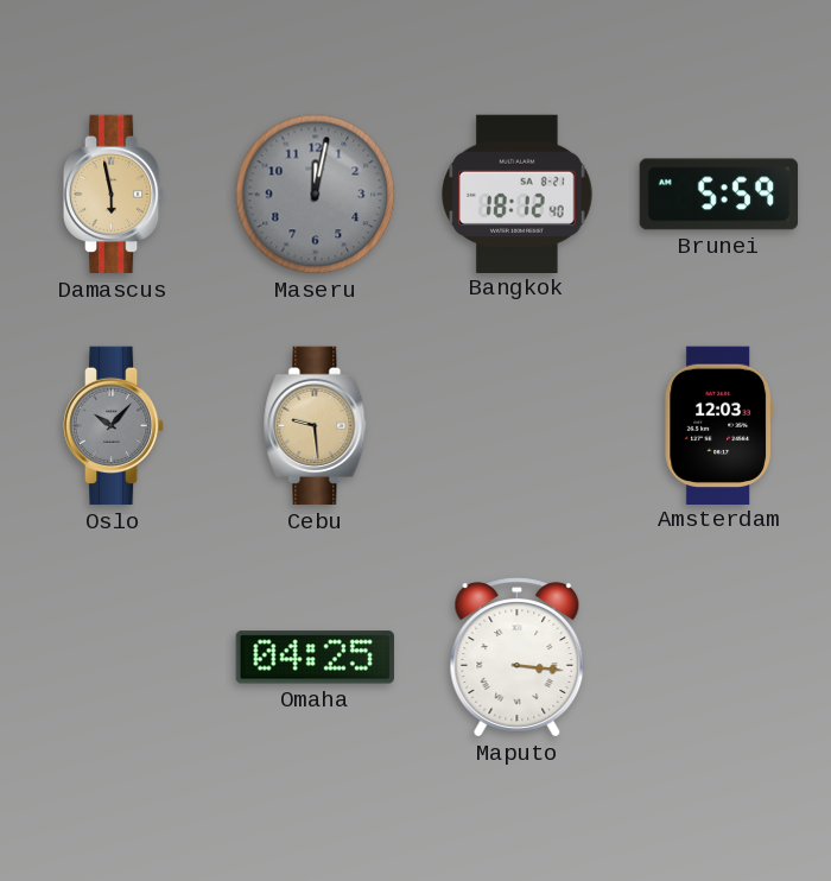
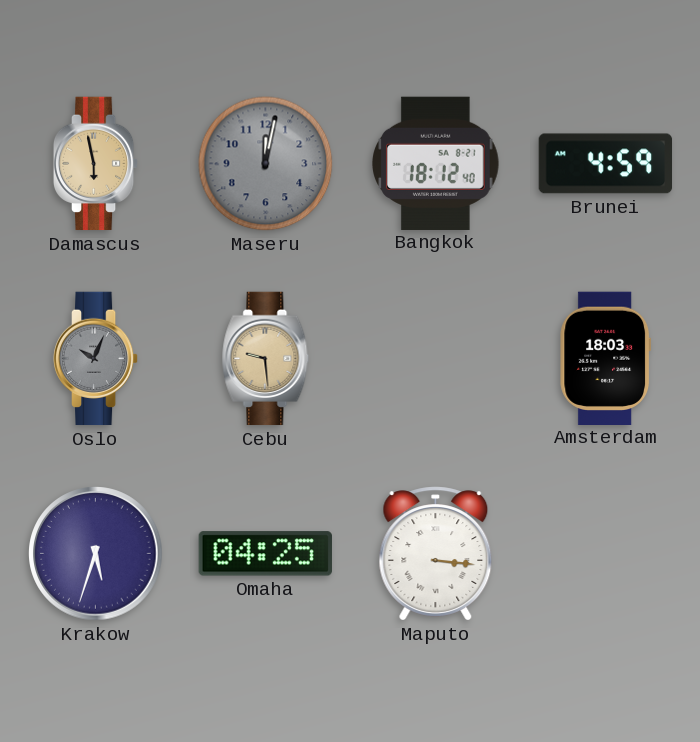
Brunei: 5:59 -> 4:59
Oslo: 10:07 -> 10:04
Amsterdam: 12:03 -> 18:03
Krakow: none -> 5:33
